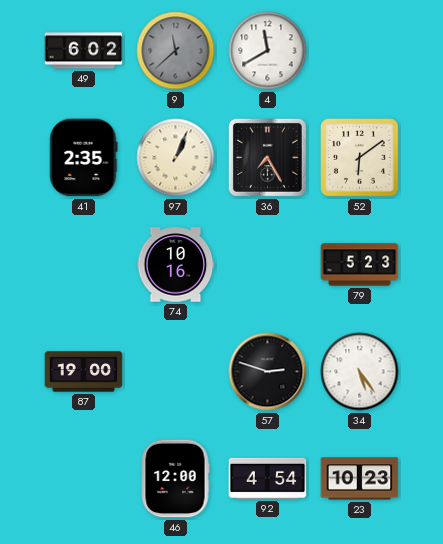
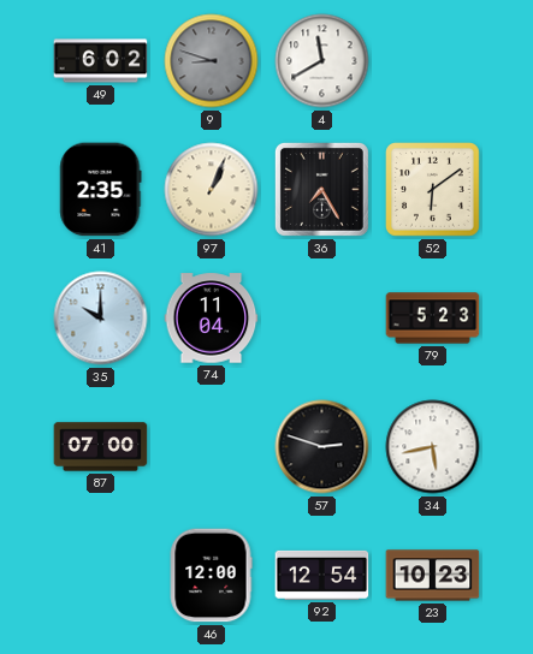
9: 11:38 -> 8:48
35: none -> 10:00
74: 10:16 -> 11:04
87: 19:00 -> 07:00
34: 5:24 -> 5:43
92: 4:54 -> 12:54
